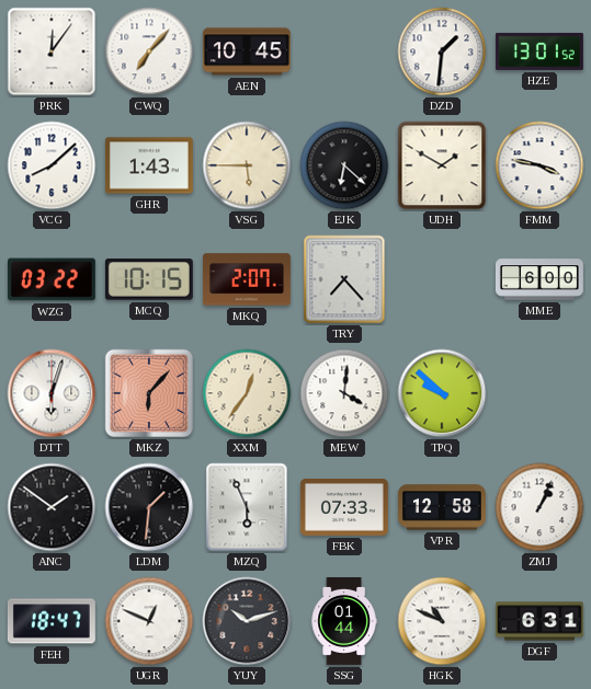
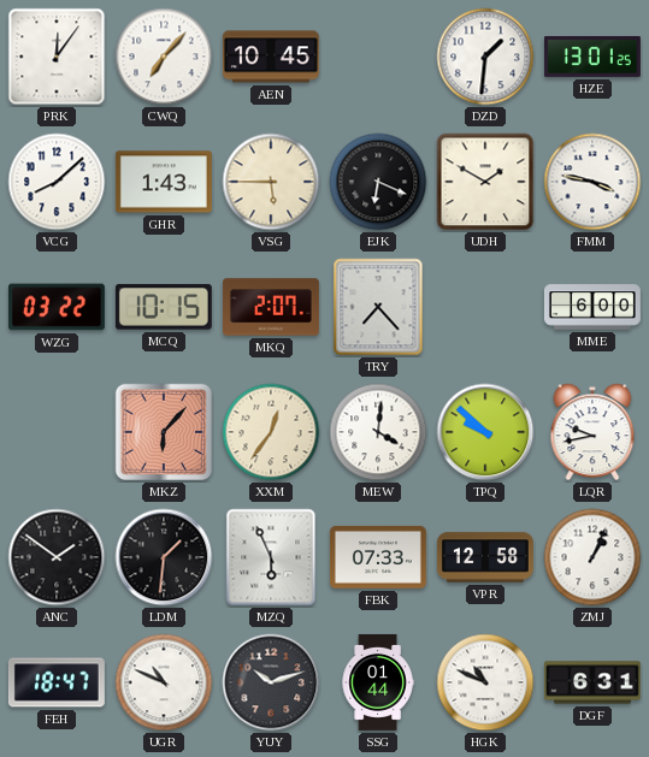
HZE: 13:01:52 -> 13:01:25
EJK: 6:22 -> 6:19
DTT: 6:03 -> none
LQR: none -> 9:43
UGR: 12:49 -> 10:49
